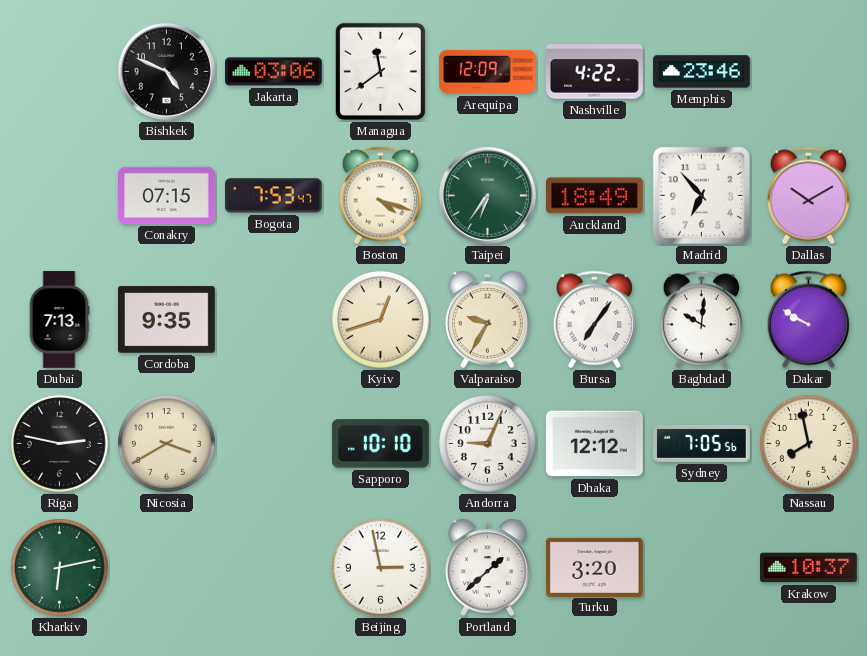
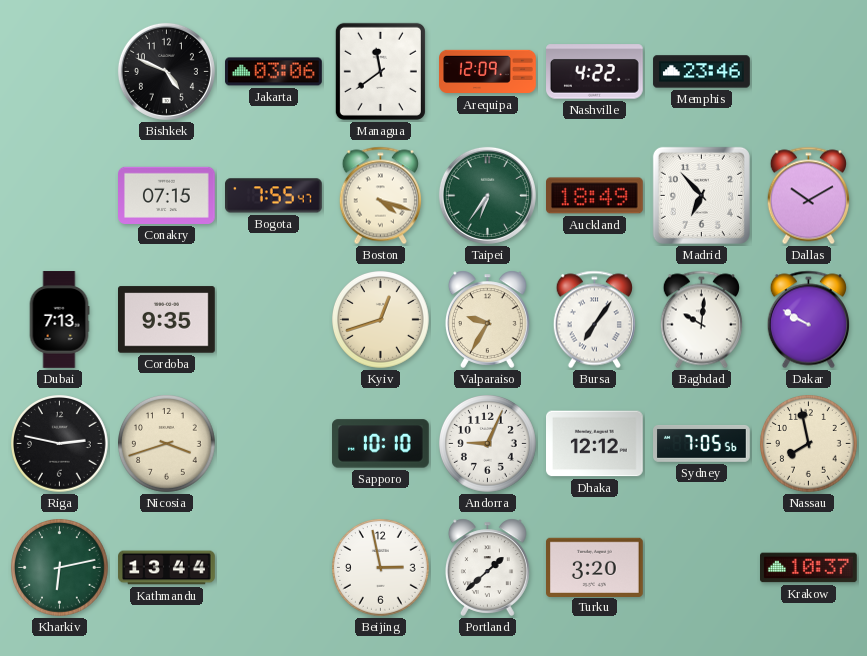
Bogota: 7:53 -> 7:55
Nicosia: 3:40 -> 3:42
Kathmandu: none -> 13:44
